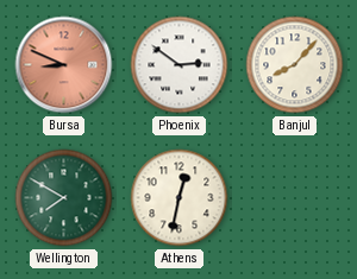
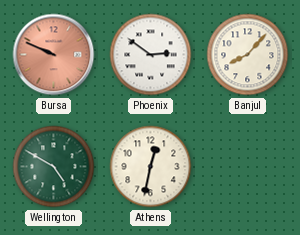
Bursa: 8:49 -> 9:49
Wellington: 7:50 -> 4:50
